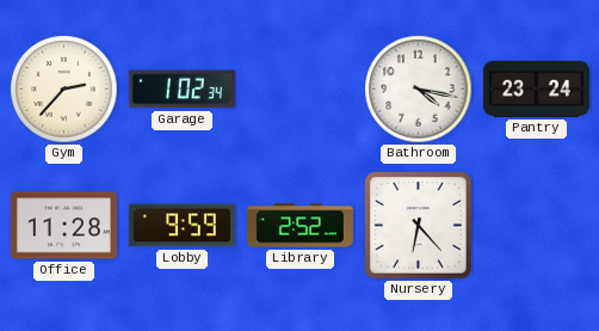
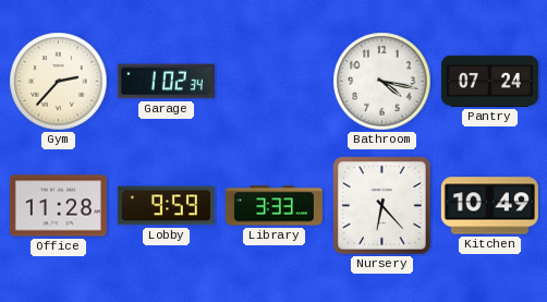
Pantry: 23:24 -> 07:24
Library: 2:52 -> 3:33
Kitchen: none -> 10:49
